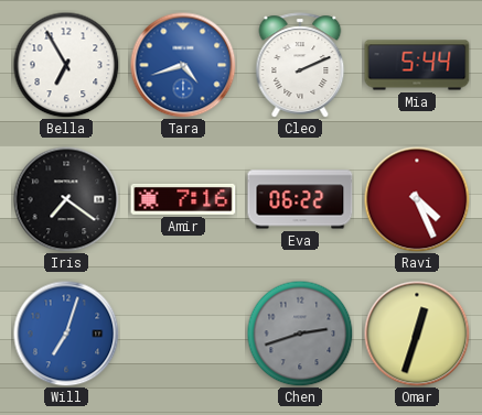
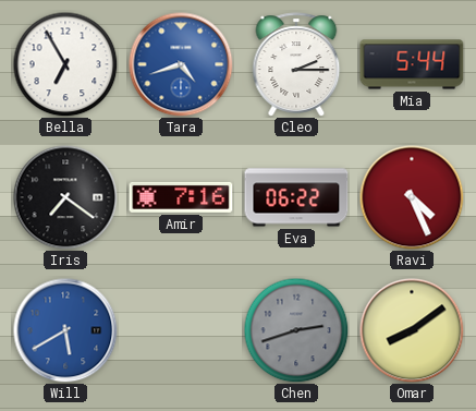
Cleo: 2:11 -> 2:15
Will: 7:03 -> 5:40
Omar: 12:33 -> 8:09
